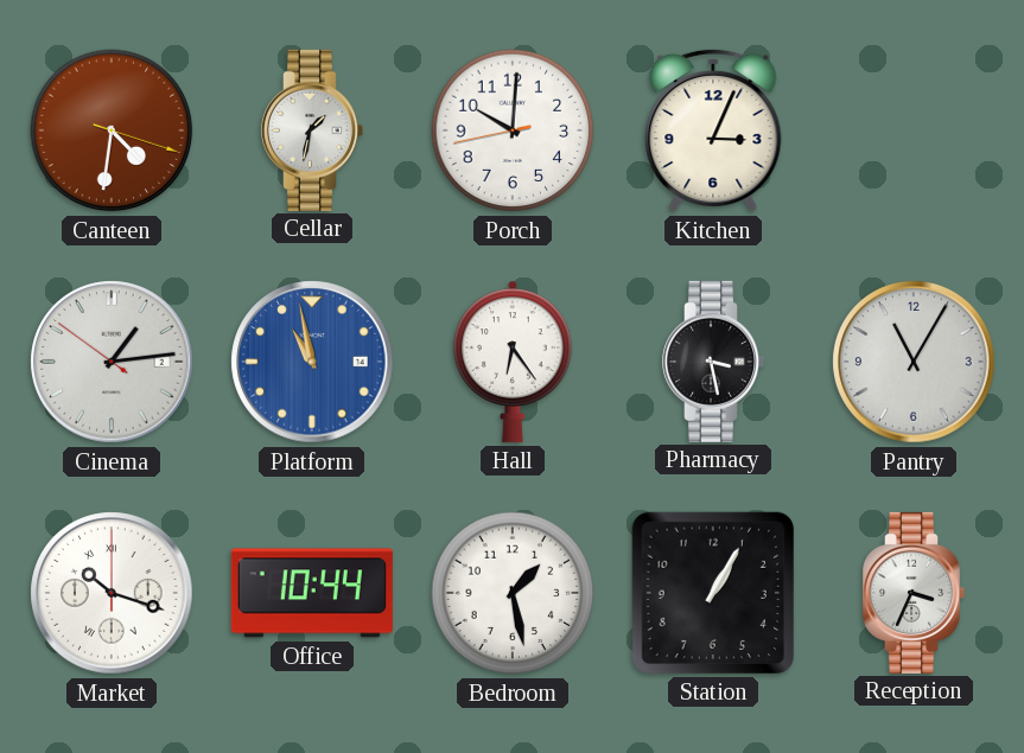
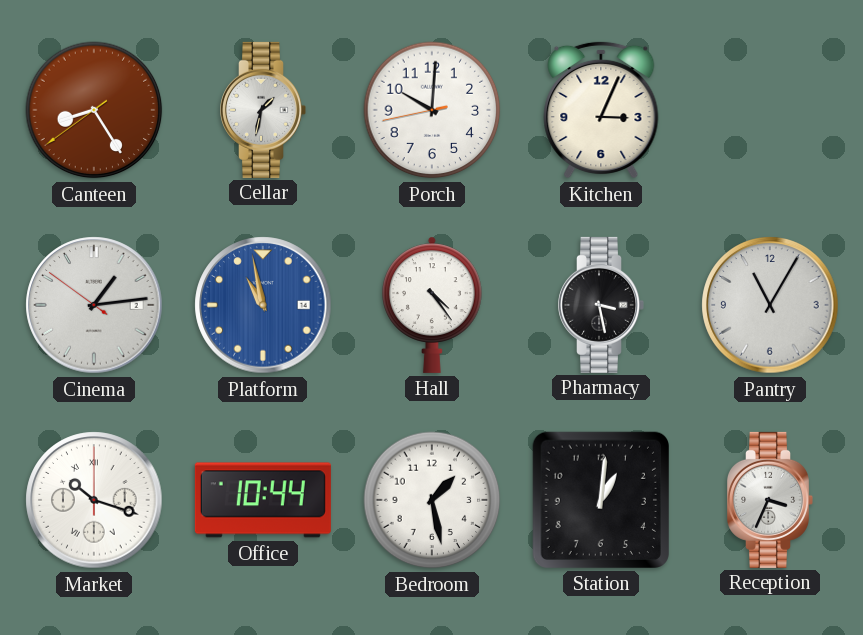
Canteen: 4:31 -> 8:24
Hall: 6:24 -> 4:24
Station: 1:05 -> 1:01
